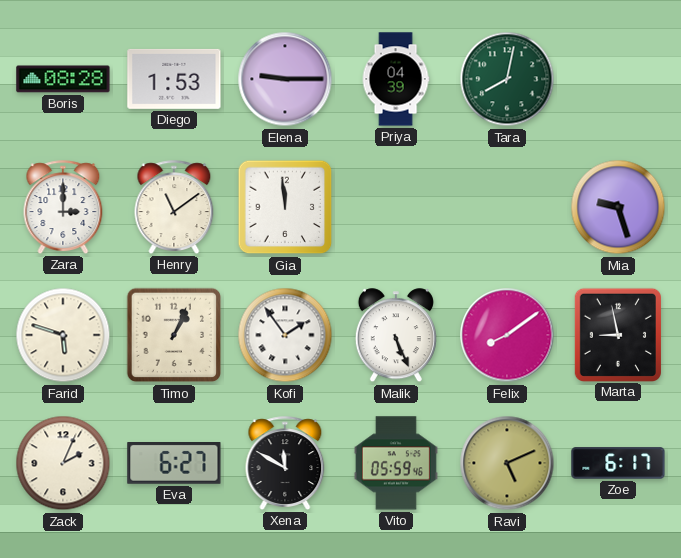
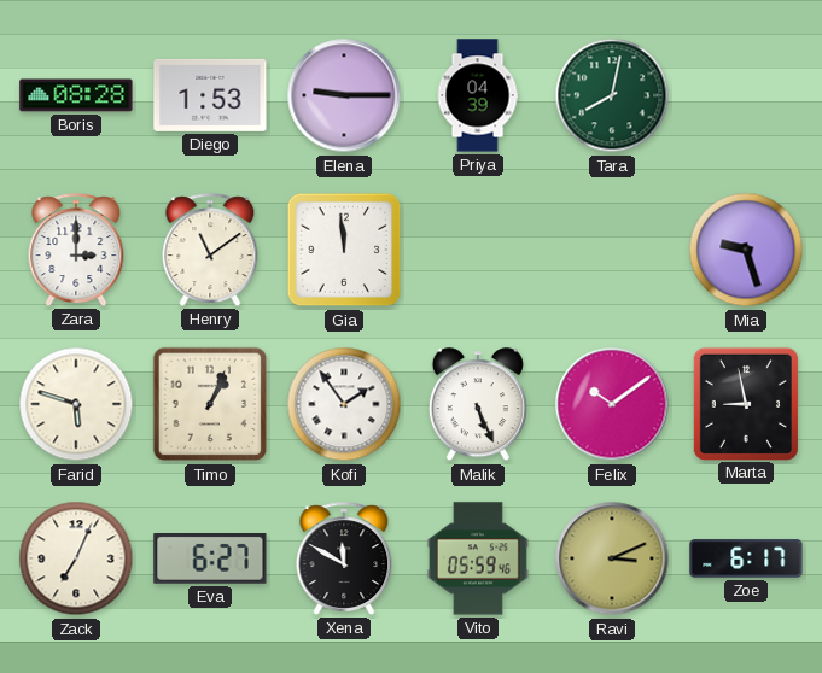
Felix: 8:09 -> 10:09
Zack: 2:04 -> 7:04
Ravi: 5:11 -> 3:11
